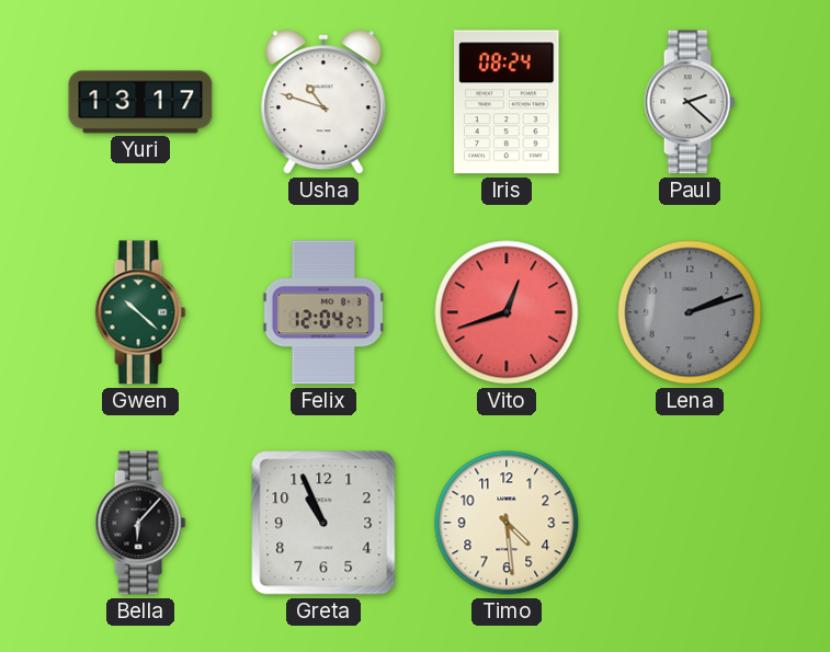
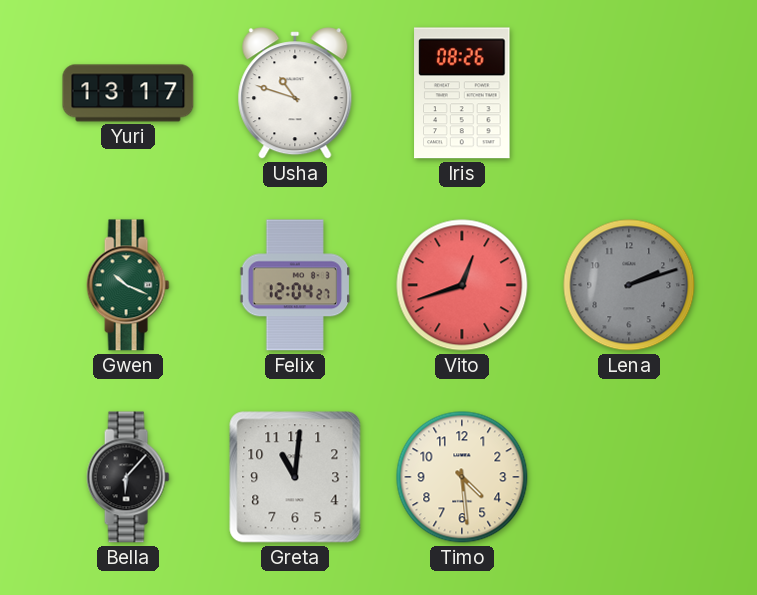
Iris: 08:24 -> 08:26
Paul: 2:22 -> none
Gwen: 10:22 -> 10:19
Greta: 10:56 -> 11:01
